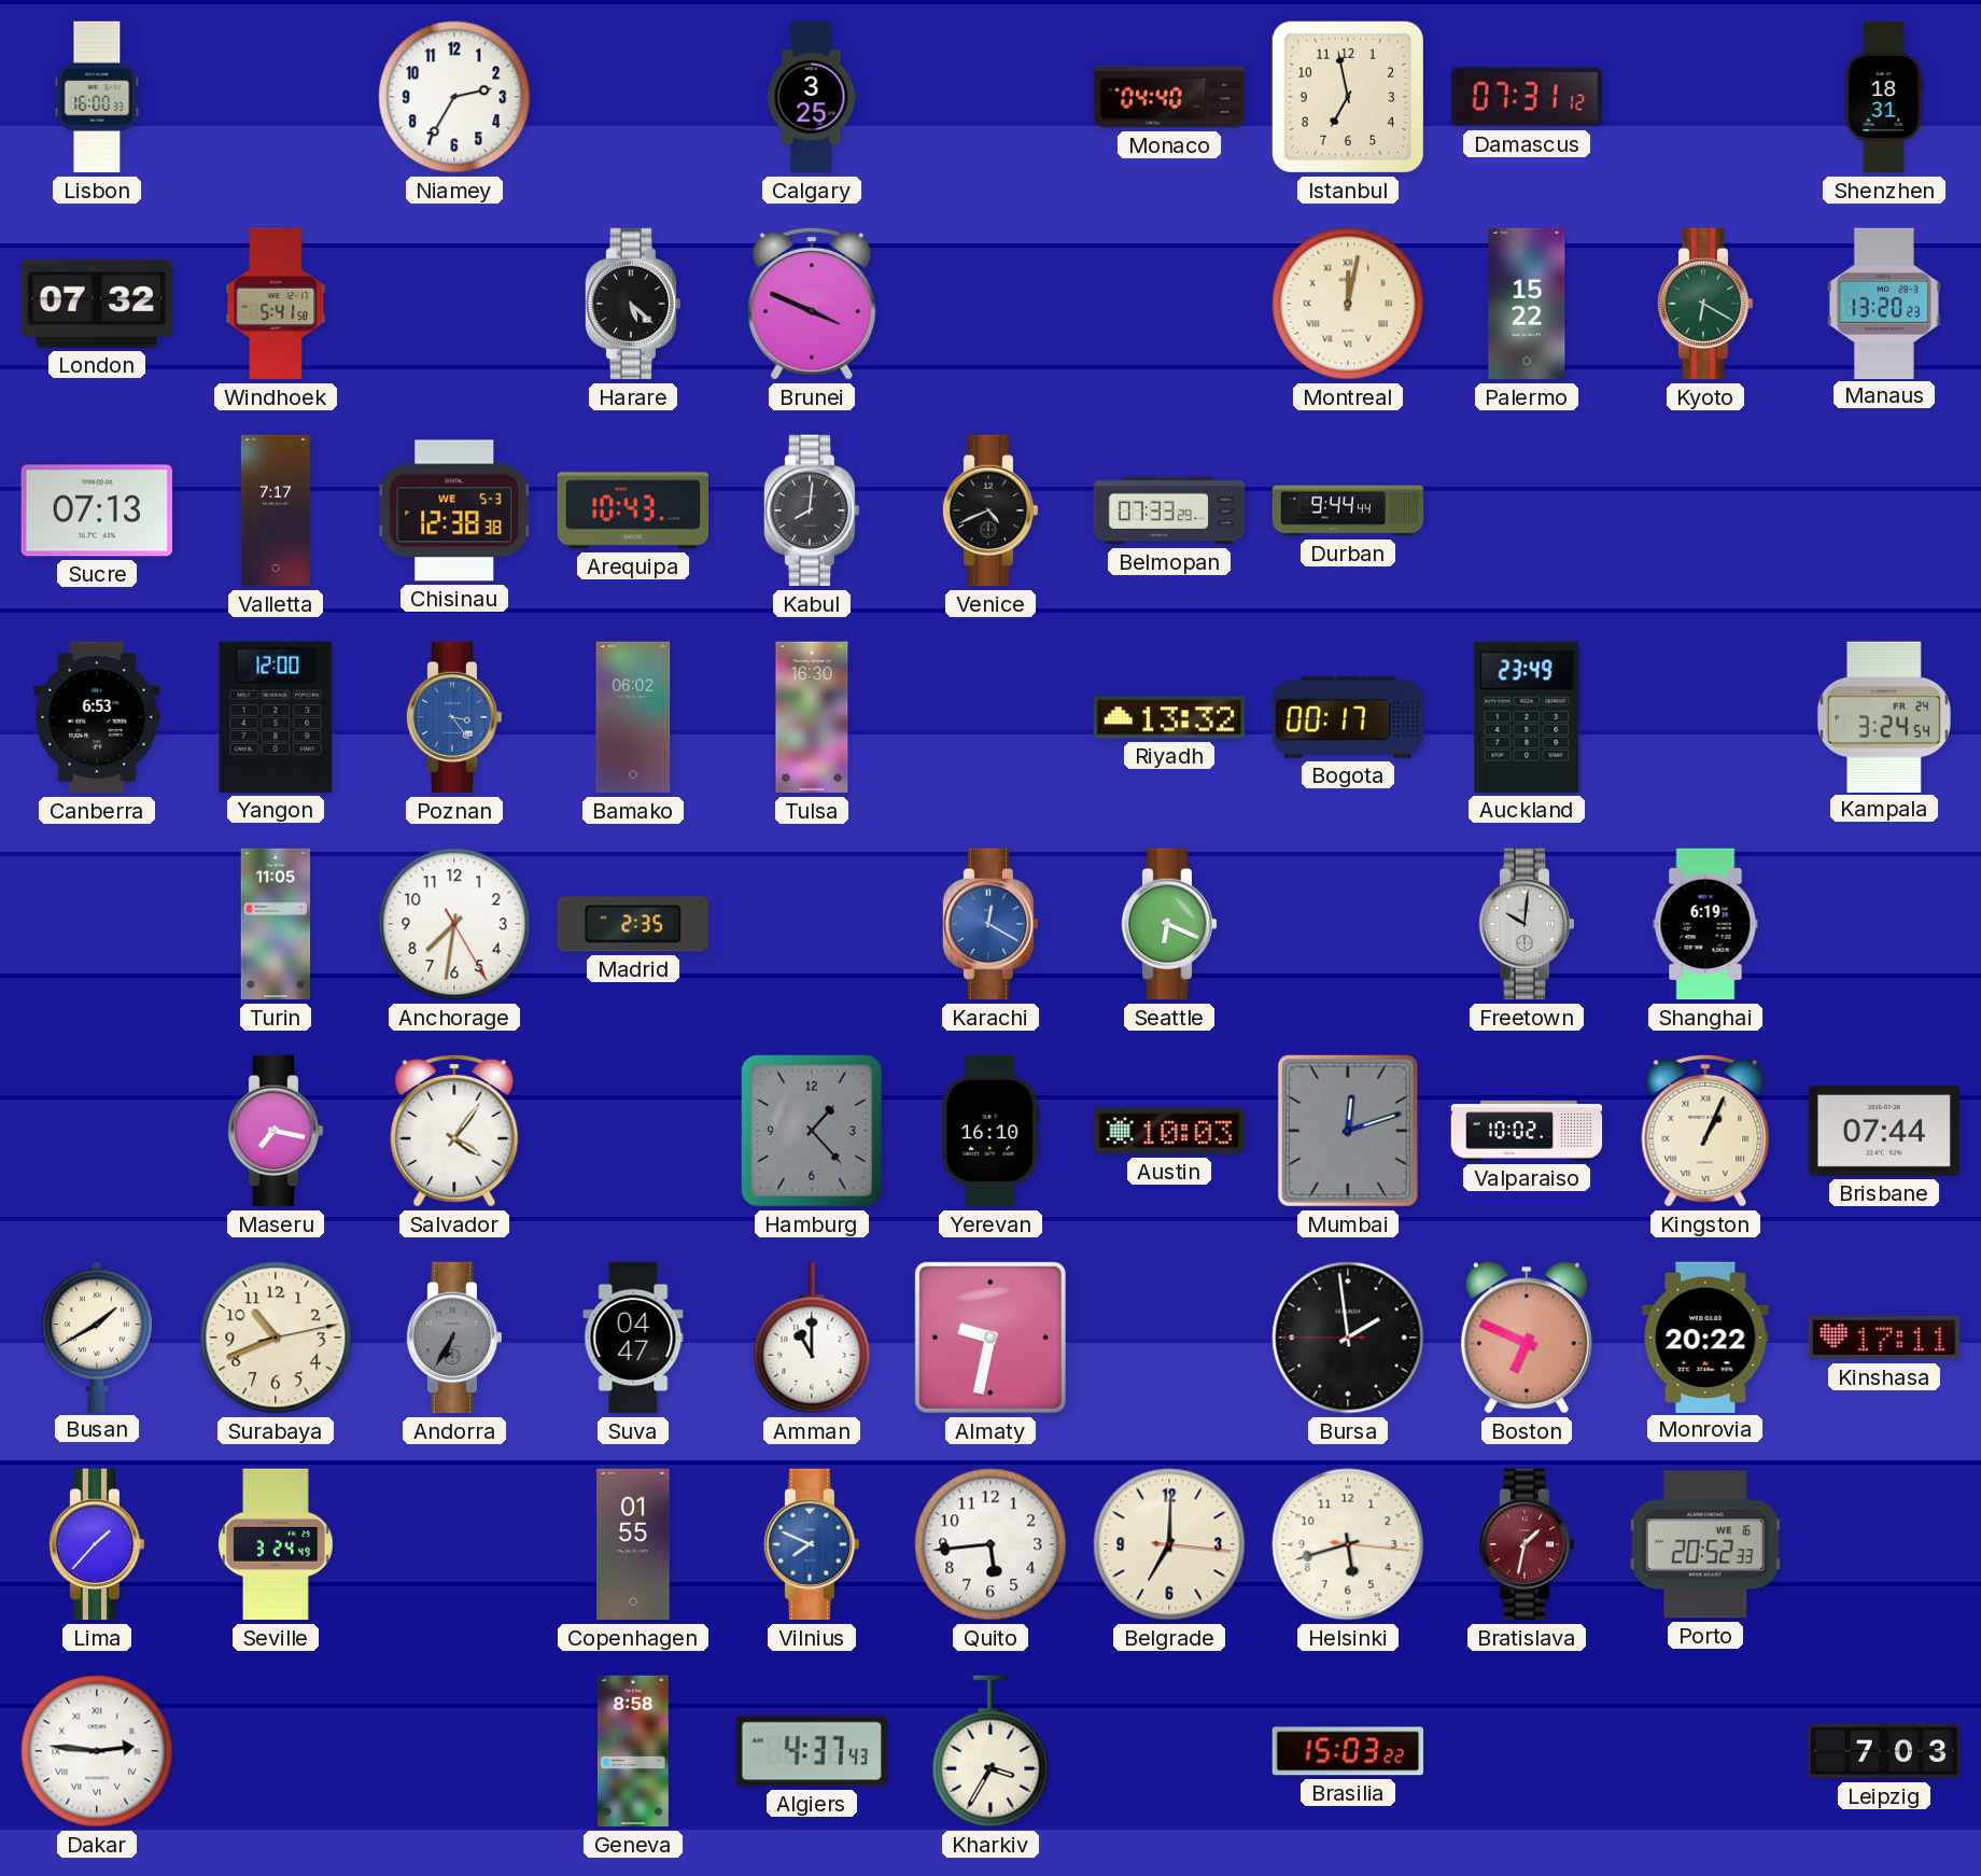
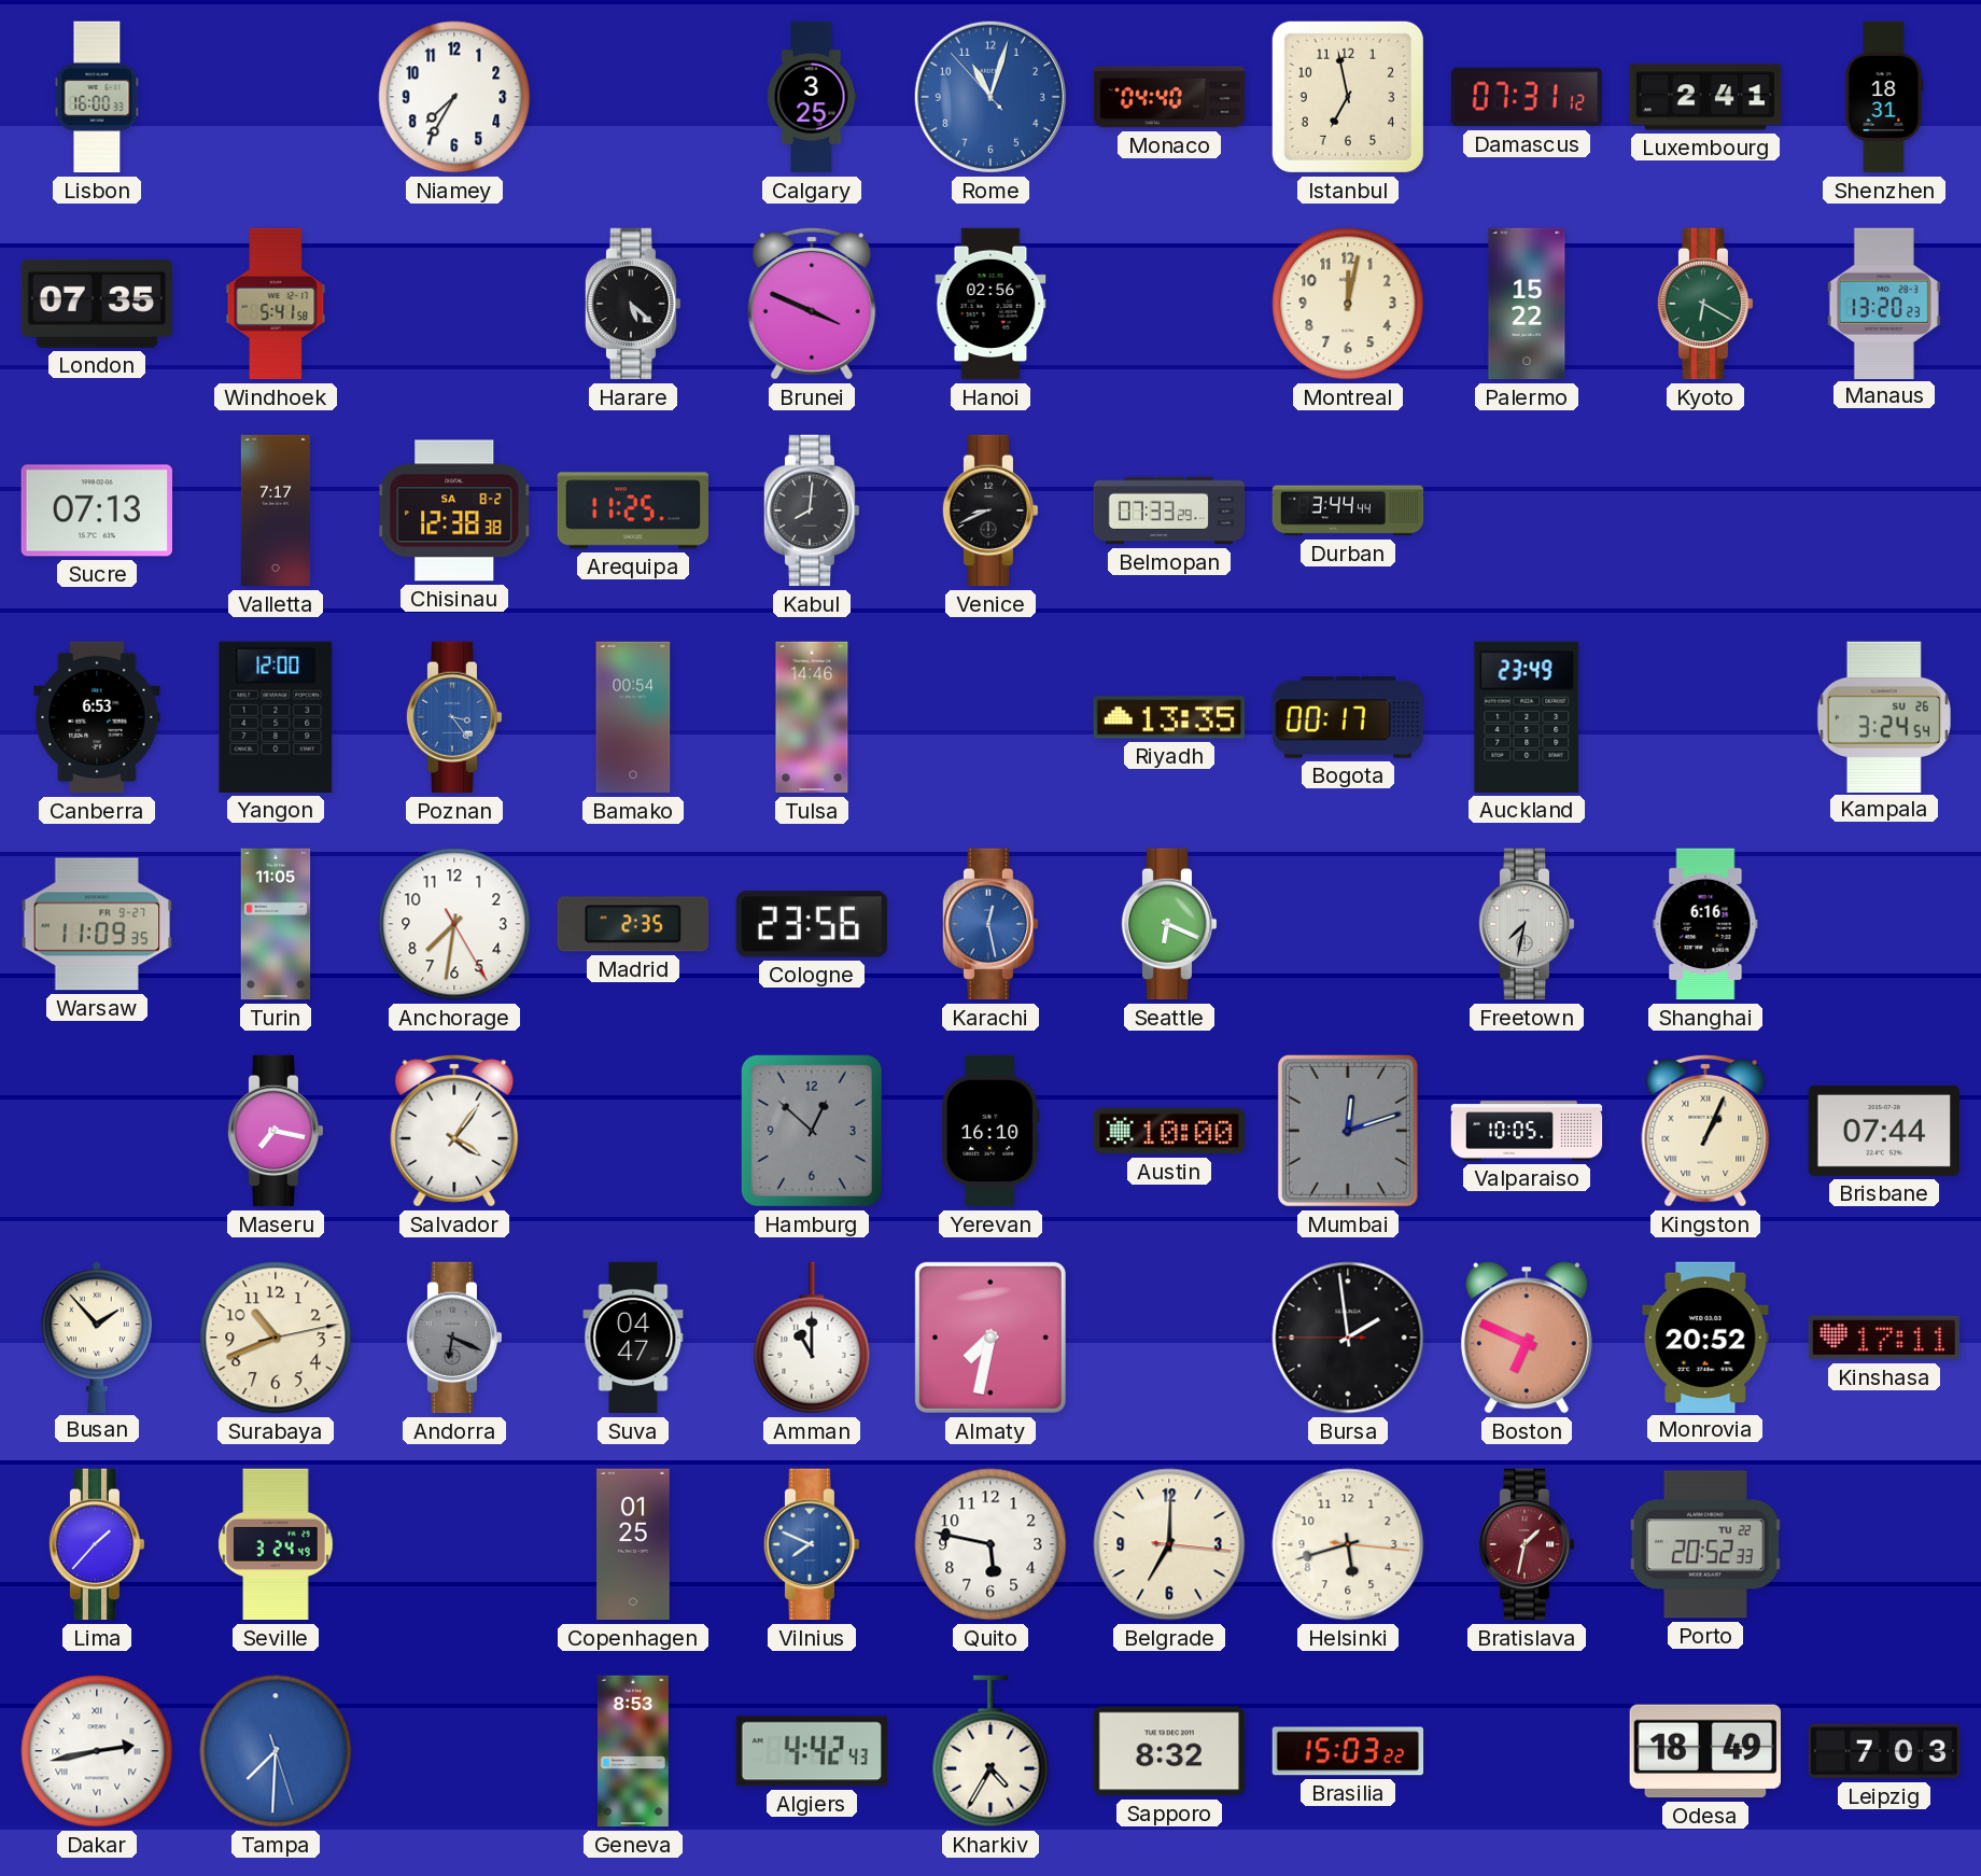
Niamey: 2:35 -> 7:35
Rome: none -> 11:02
Luxembourg: none -> 2:41
London: 07:32 -> 07:35
Hanoi: none -> 02:56
Montreal numerals: Roman -> Arabic
Chisinau date: WE 5-3 -> SA 8-2
Arequipa: 10:43 -> 11:25
Venice: 4:41 -> 8:41
Durban: 9:44 -> 3:44
Bamako: 06:02 -> 00:54
Tulsa: 16:30 -> 14:46
Riyadh: 13:32 -> 13:35
Kampala date: FR 24 -> SU 26
Warsaw: none -> 11:09
Cologne: none -> 23:56
Karachi: 12:20 -> 12:28
Freetown: 10:01 -> 7:32
Shanghai: 6:19 -> 6:16
Hamburg: 1:23 -> 12:52
Austin: 10:03 -> 10:00
Valparaiso: 10:02 -> 10:05
Busan: 1:40 -> 1:53
Andorra: 6:35 -> 6:19
Almaty: 9:32 -> 7:32
Monrovia: 20:22 -> 20:52
Copenhagen: 01:55 -> 01:25
Quito: 5:44 -> 5:47
Porto date: WE 16 -> TU 22
Dakar: 2:46 -> 2:43
Tampa: none -> 7:30
Geneva: 8:58 -> 8:53
Algiers: 4:37 -> 4:42
Kharkiv: 3:35 -> 4:35
Sapporo: none -> 8:32
Odesa: none -> 18:49
